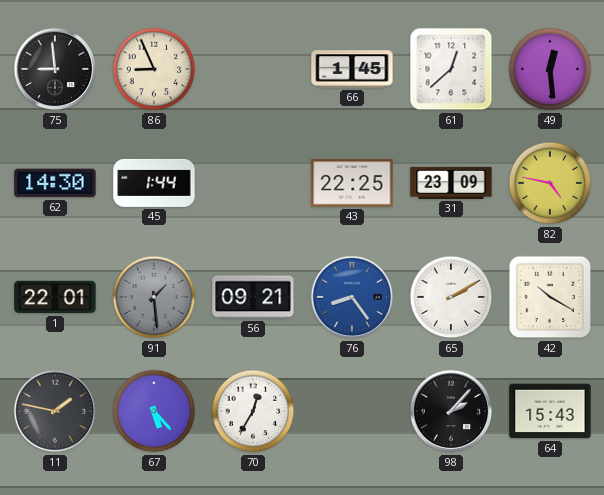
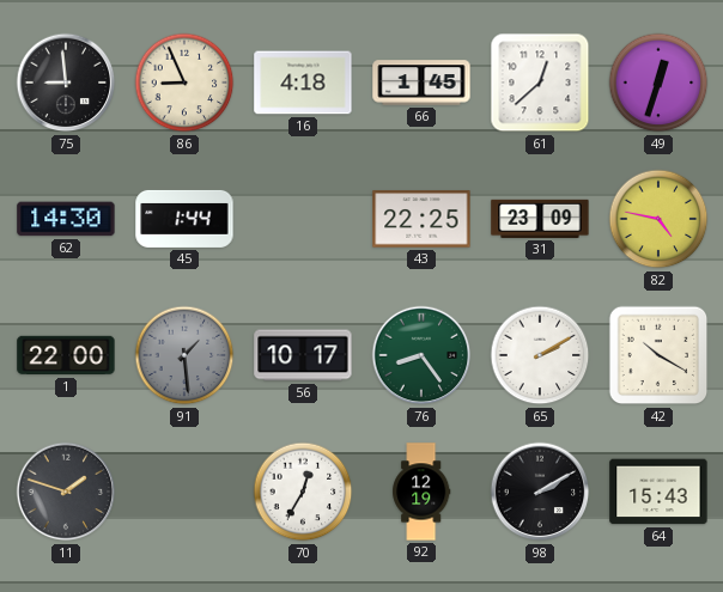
16: none -> 4:18
49: 12:29 -> 12:33
1: 22:01 -> 22:00
56: 09:21 -> 10:17
76 dial: blue -> green
11: 1:47 -> 1:48
67: 5:23 -> none
92: none -> 12:19
98: 2:07 -> 2:10
